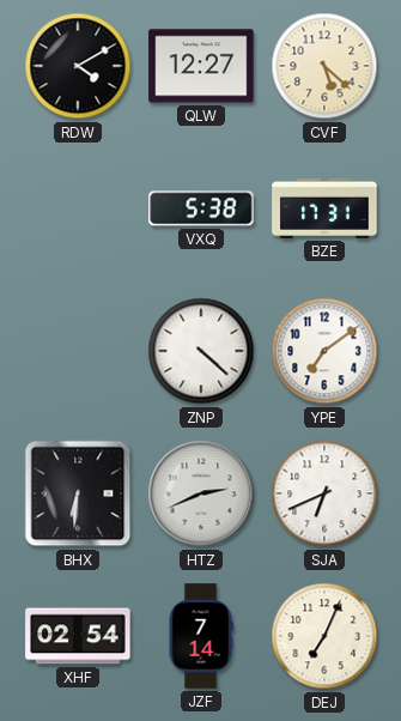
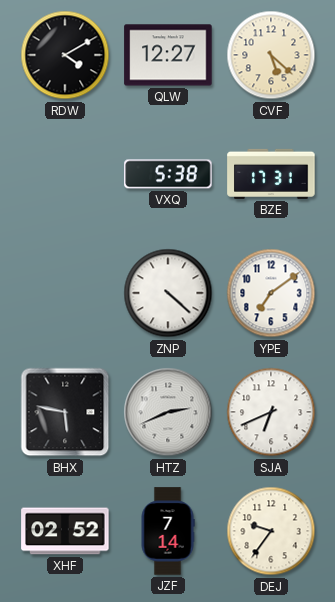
BHX: 6:31 -> 5:47
XHF: 02:54 -> 02:52
DEJ: 7:04 -> 9:36
